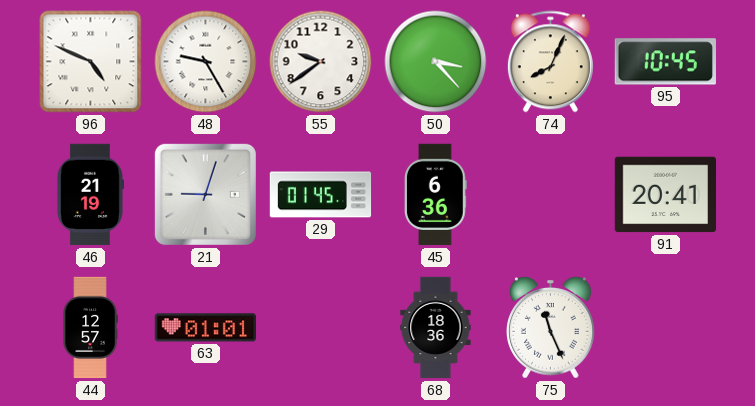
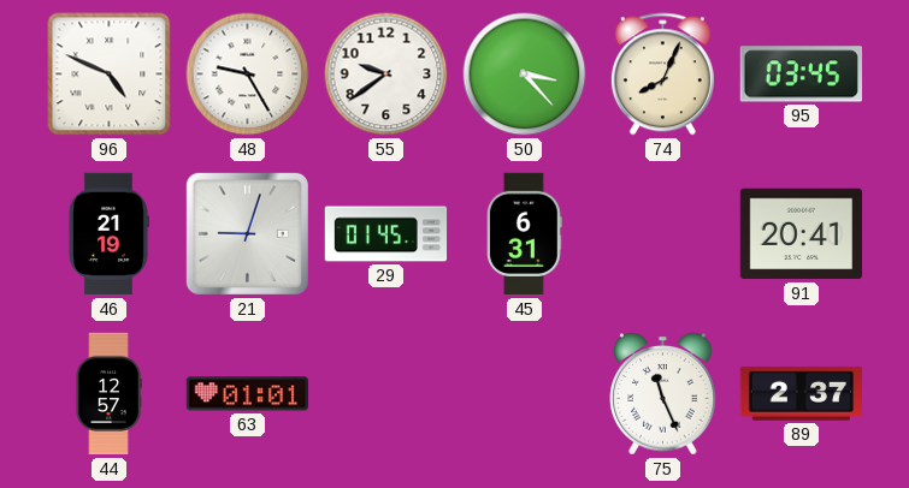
95: 10:45 -> 03:45
45: 6:36 -> 6:31
68: 18:36 -> none
89: none -> 2:37
